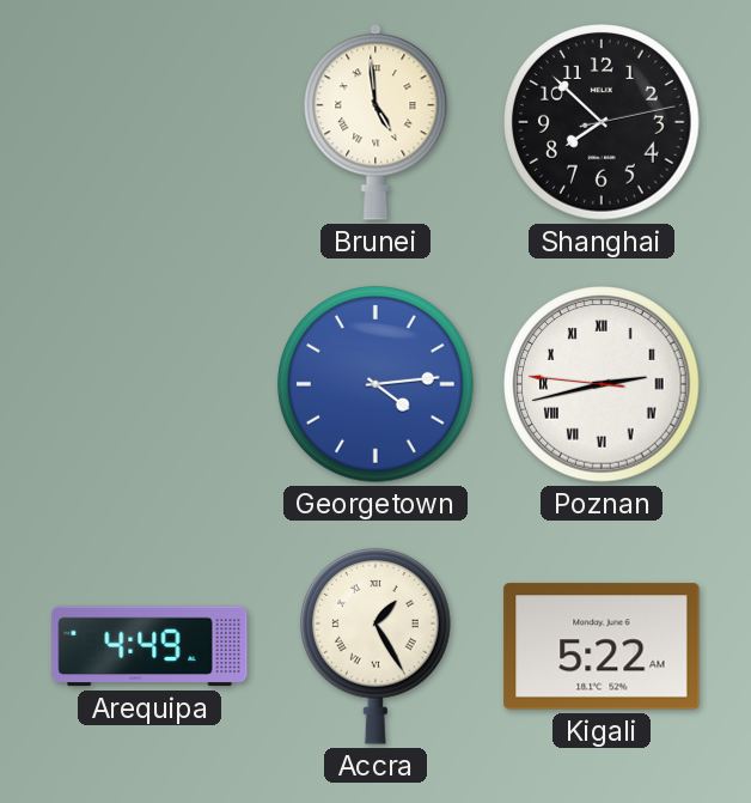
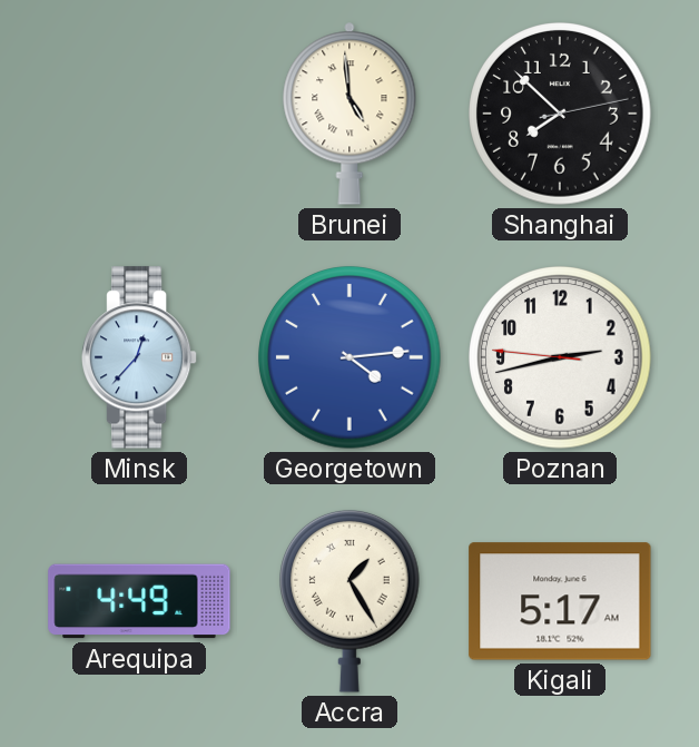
Minsk: none -> 12:37
Poznan numerals: Roman -> Arabic
Kigali: 5:22 -> 5:17
